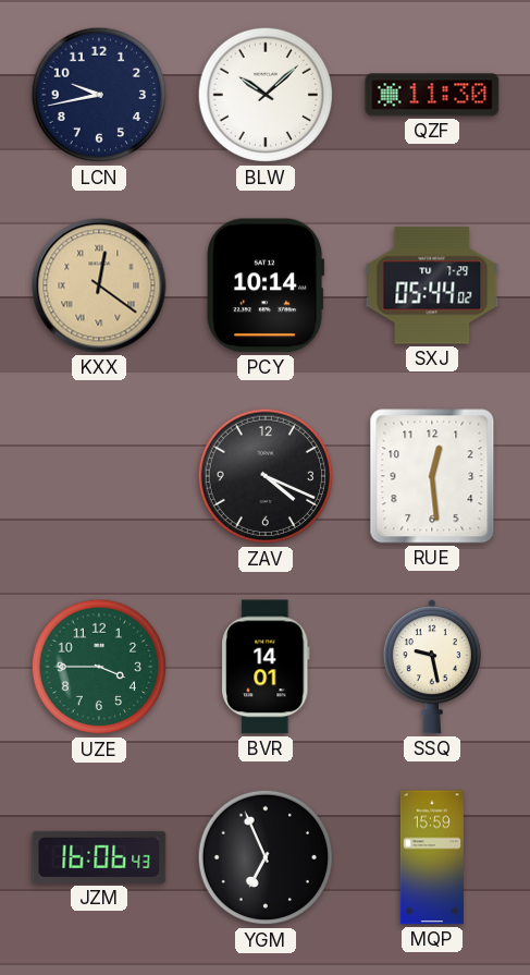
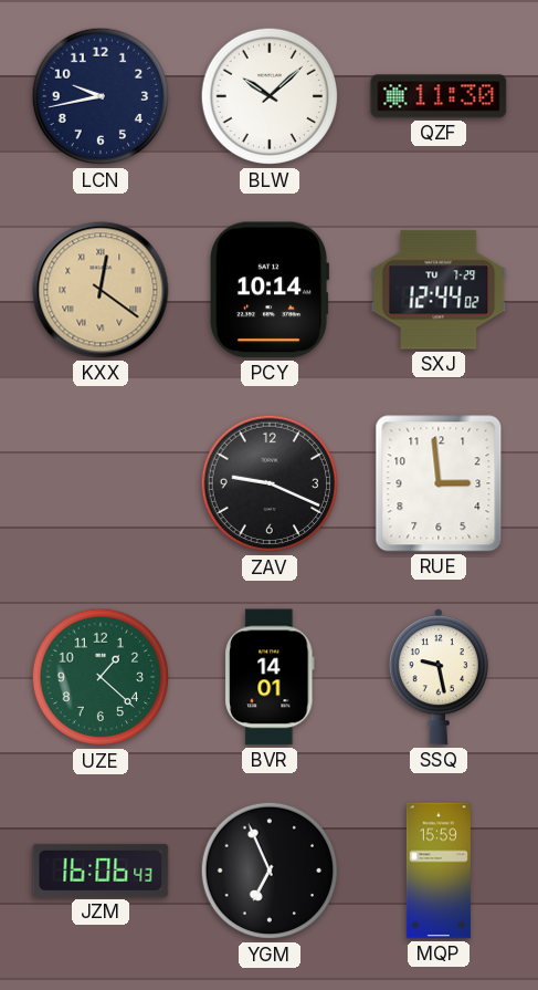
SXJ: 05:44 -> 12:44
ZAV: 4:19 -> 9:19
RUE: 12:29 -> 2:59
UZE: 3:45 -> 1:22
